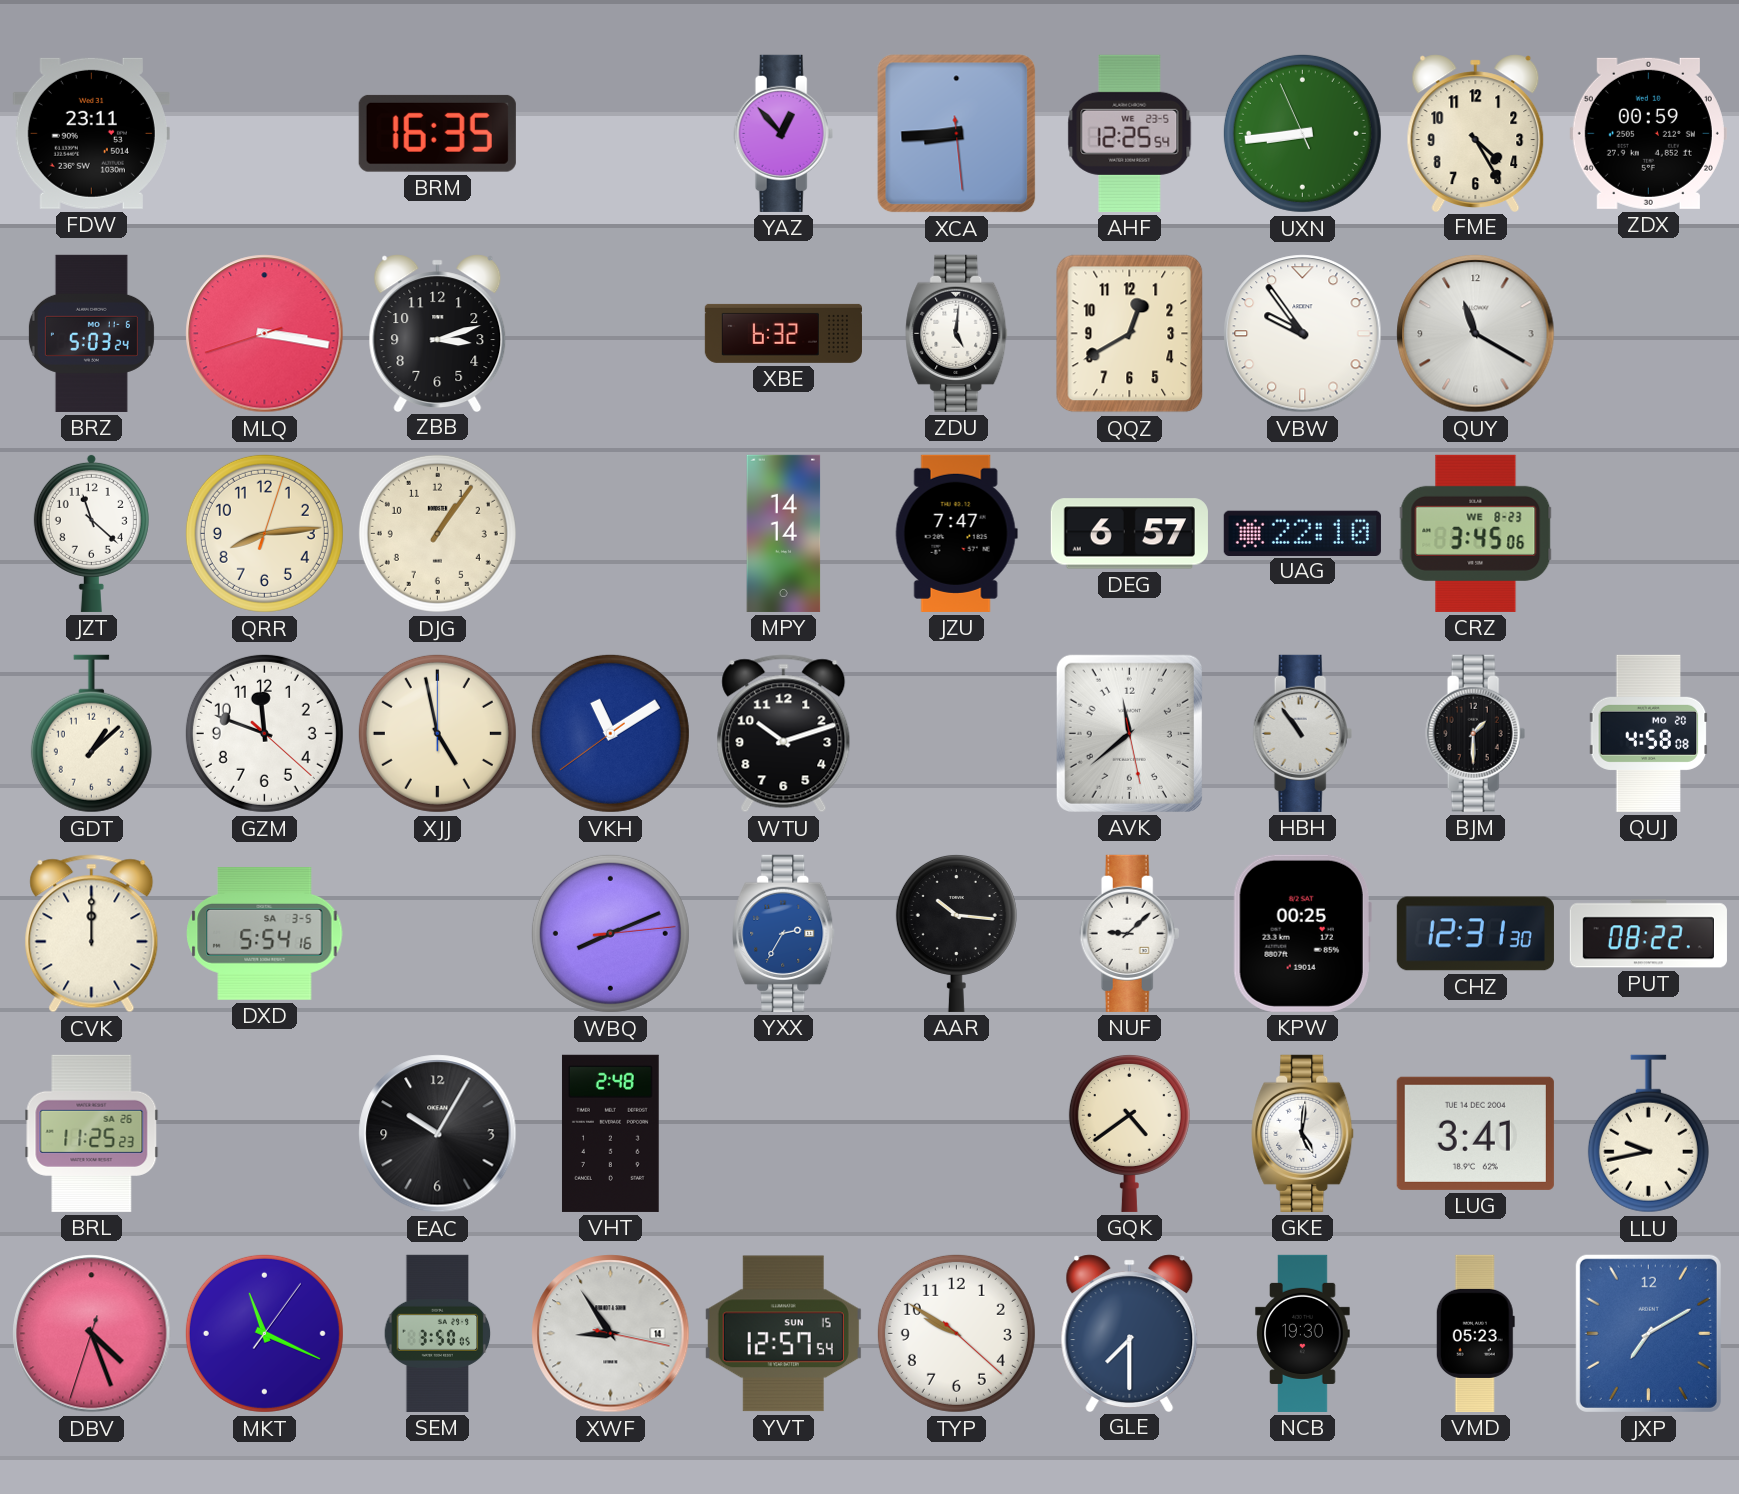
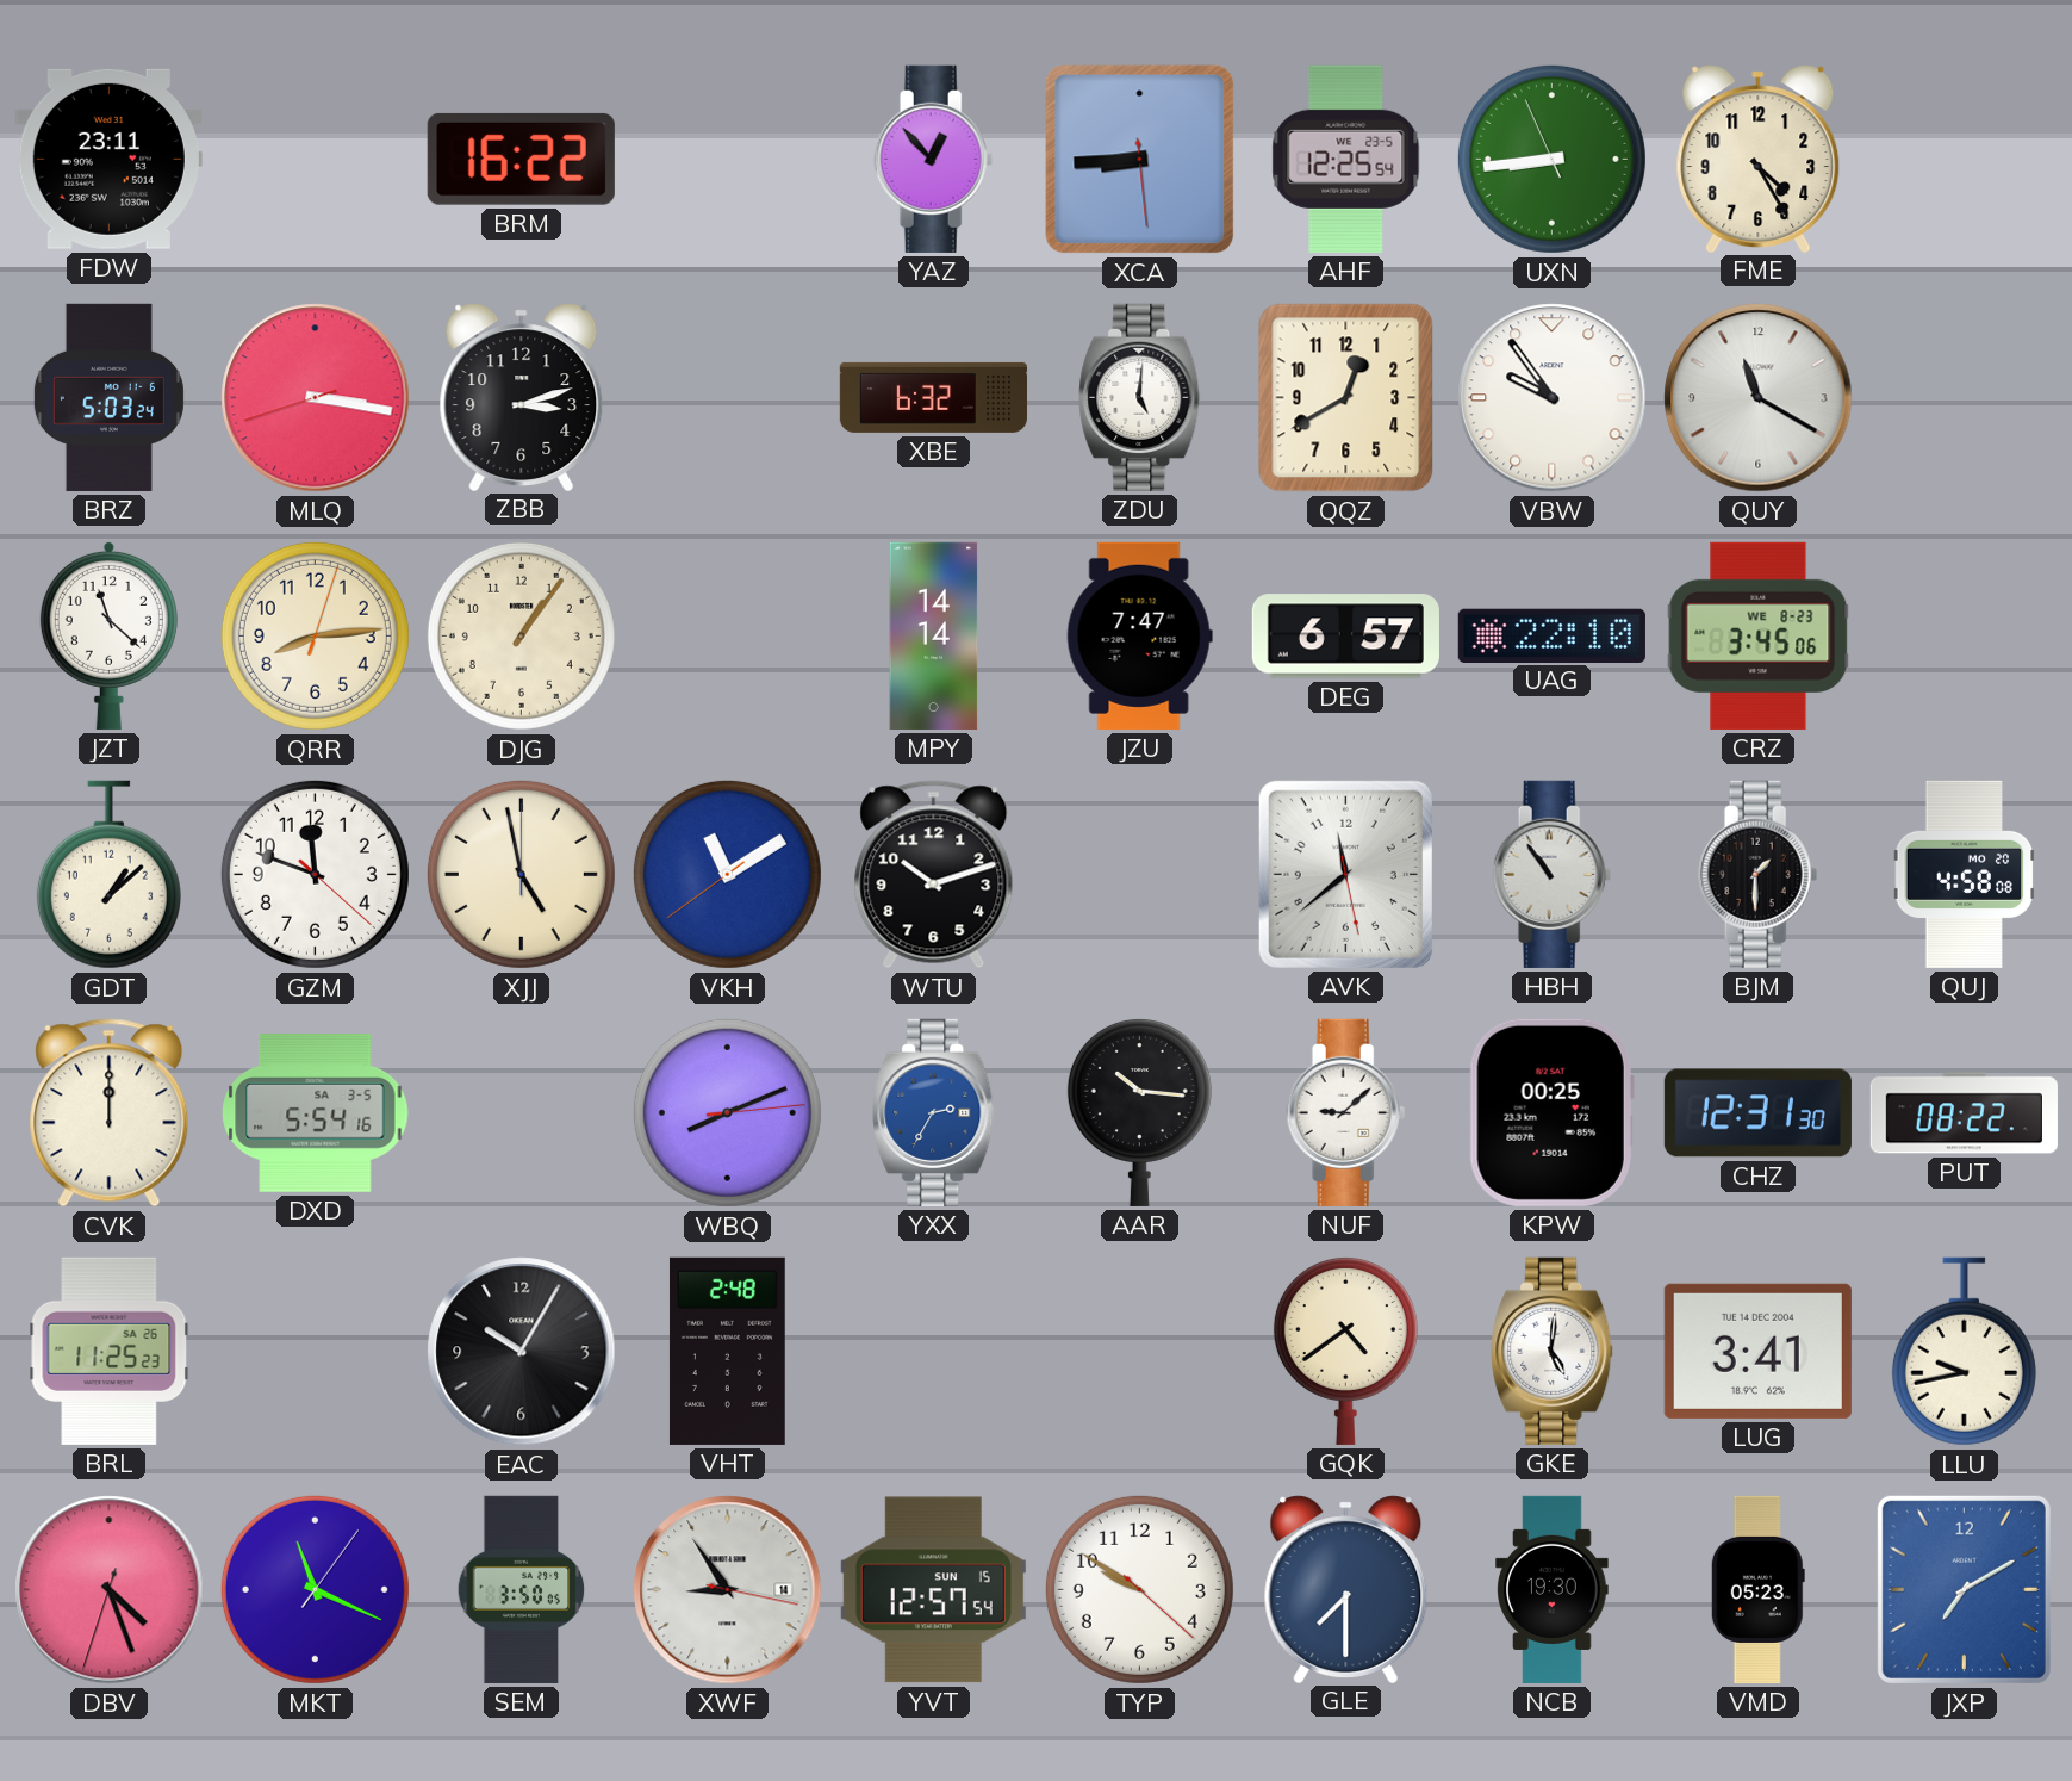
BRM: 16:35 -> 16:22
ZDX: 00:59 -> none
